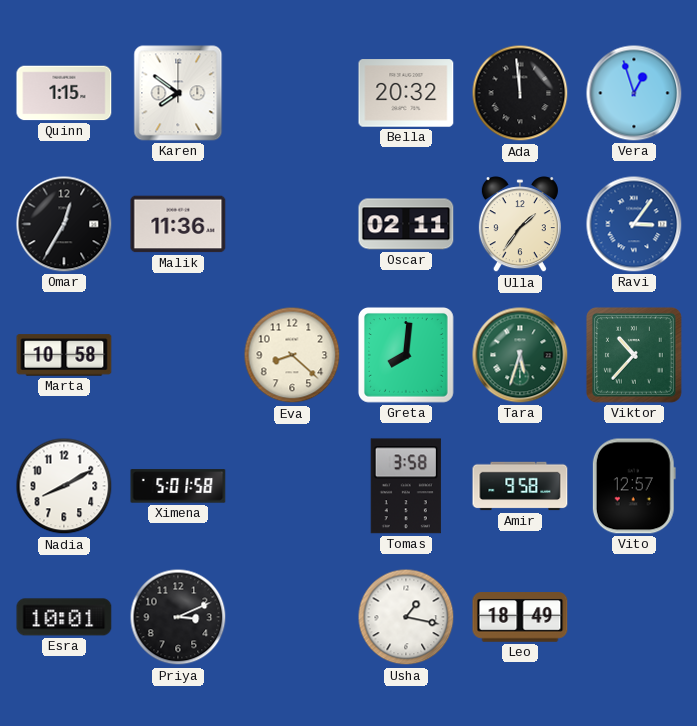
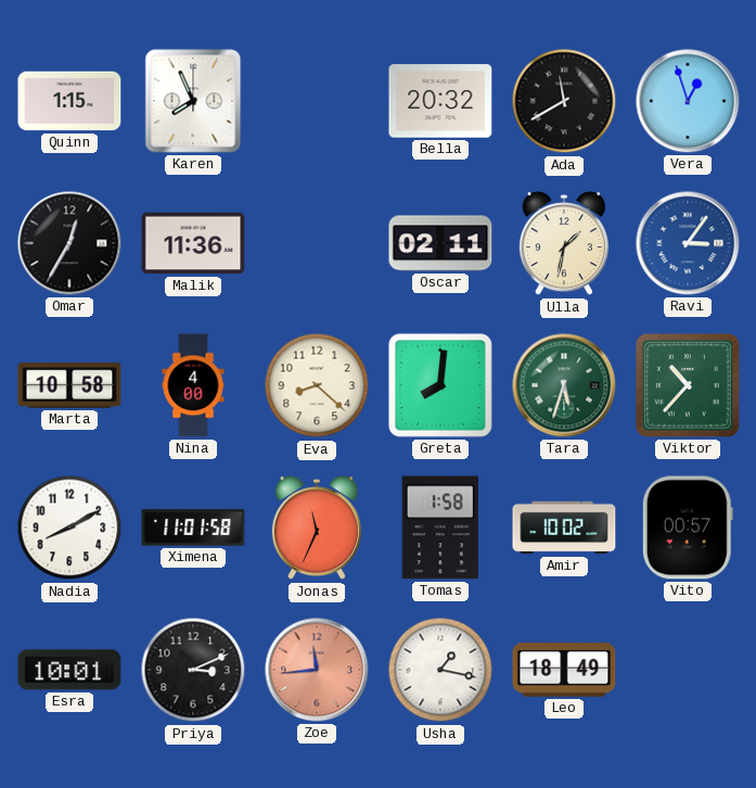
Karen: 7:51 -> 7:56
Ada: 11:59 -> 11:40
Ulla: 1:36 -> 1:32
Nina: none -> 4:00
Ximena: 5:01 -> 11:01
Jonas: none -> 11:34
Tomas: 3:58 -> 1:58
Amir: 9:58 -> 10:02
Vito: 12:57 -> 00:57
Zoe: none -> 11:44
